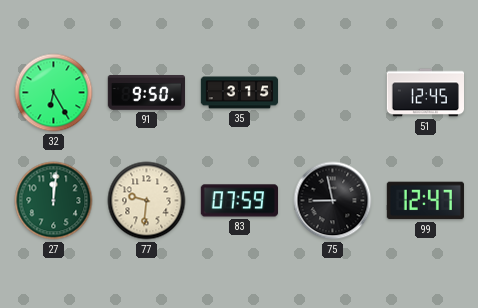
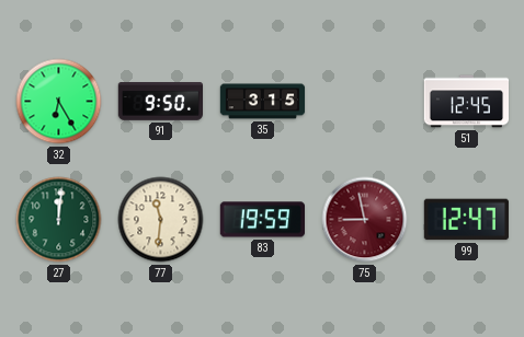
77: 9:31 -> 11:31
83: 07:59 -> 19:59
75 dial: black -> burgundy
